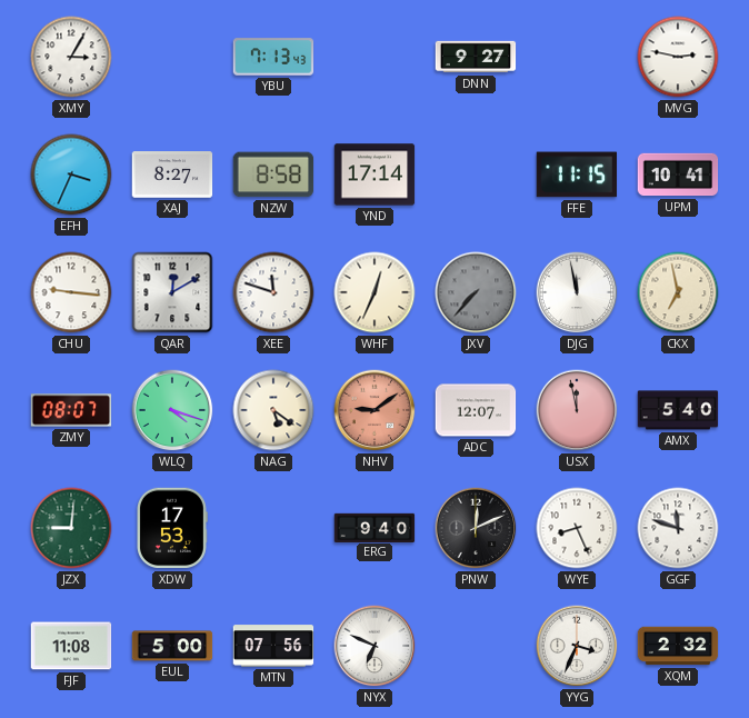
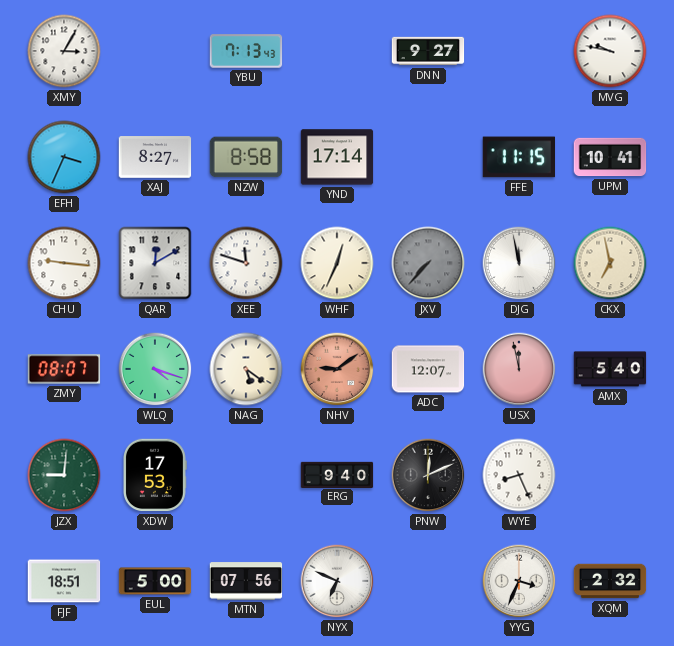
MVG: 2:47 -> 9:47
GGF: 11:48 -> none
FJF: 11:08 -> 18:51
